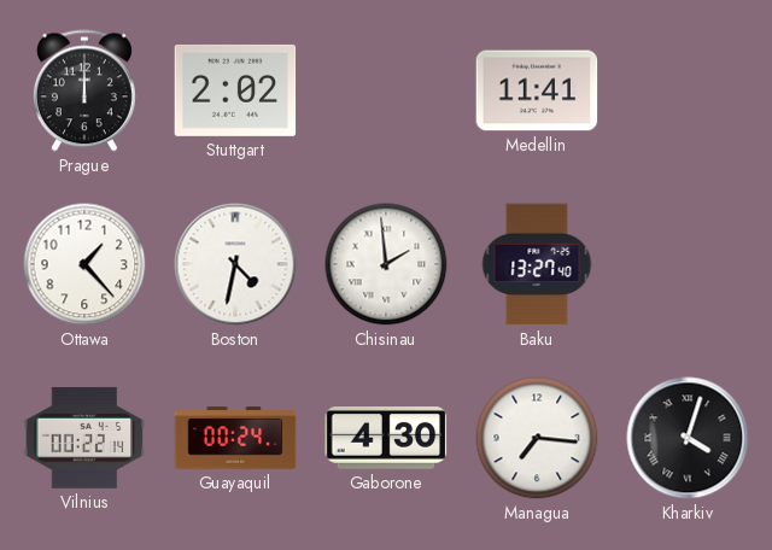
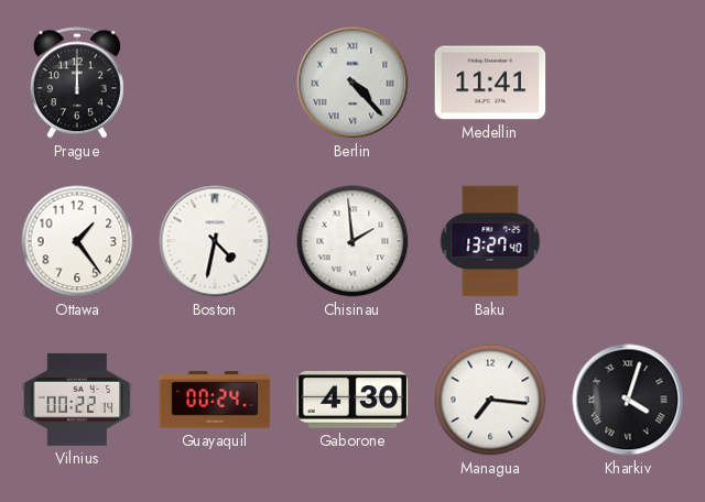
Stuttgart: 2:02 -> none
Berlin: none -> 4:23
Ottawa: 1:23 -> 1:24
